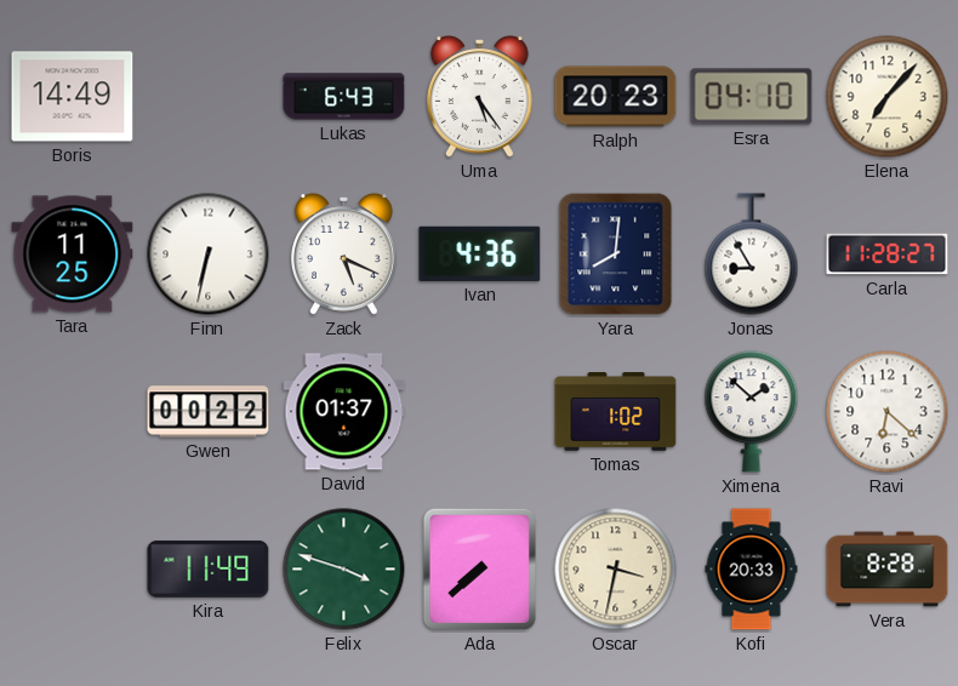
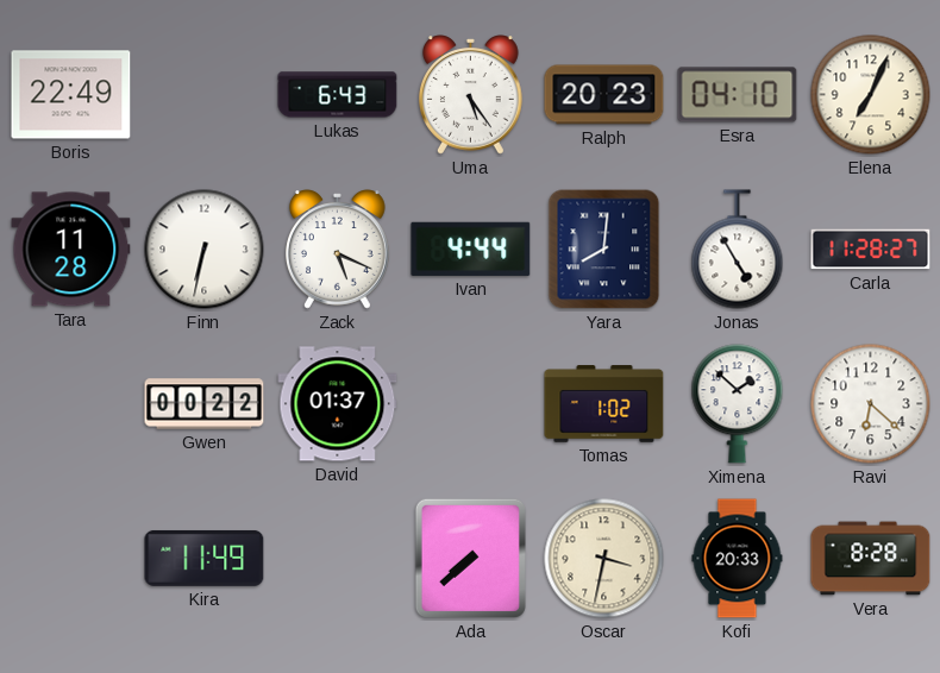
Boris: 14:49 -> 22:49
Elena: 7:07 -> 7:04
Tara: 11:25 -> 11:28
Ivan: 4:36 -> 4:44
Jonas: 8:55 -> 4:55
Felix: 3:48 -> none
